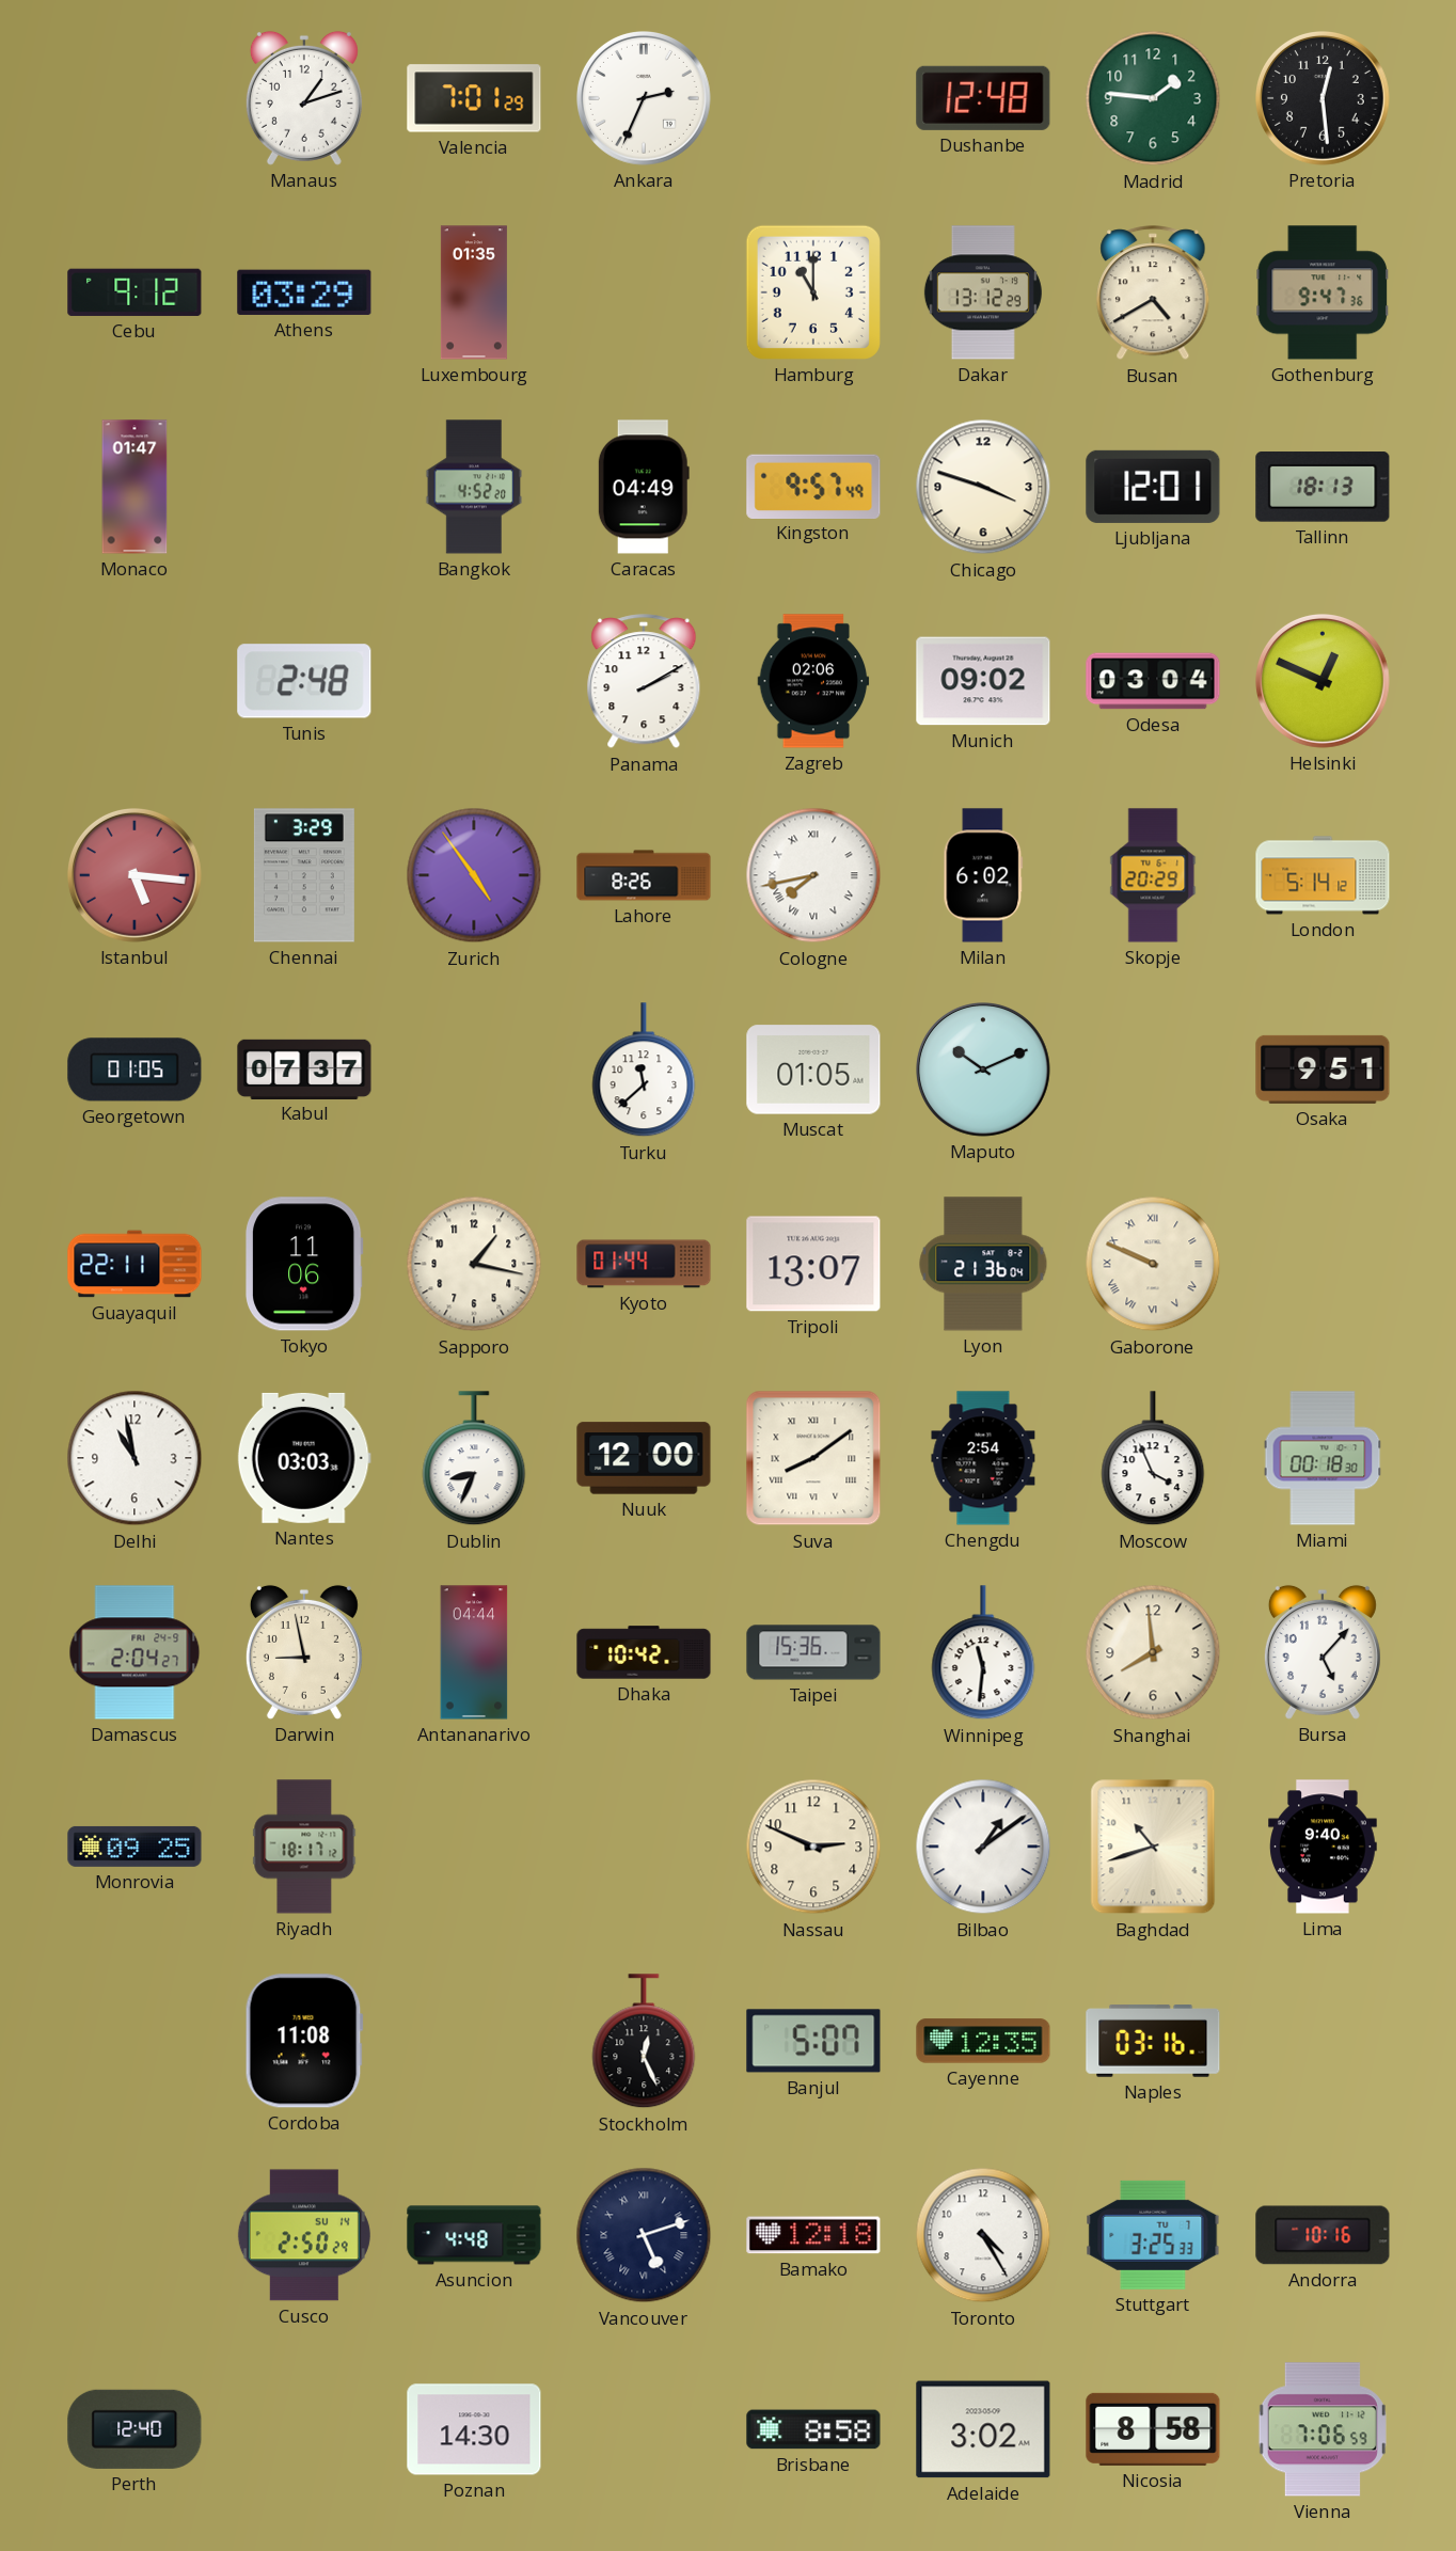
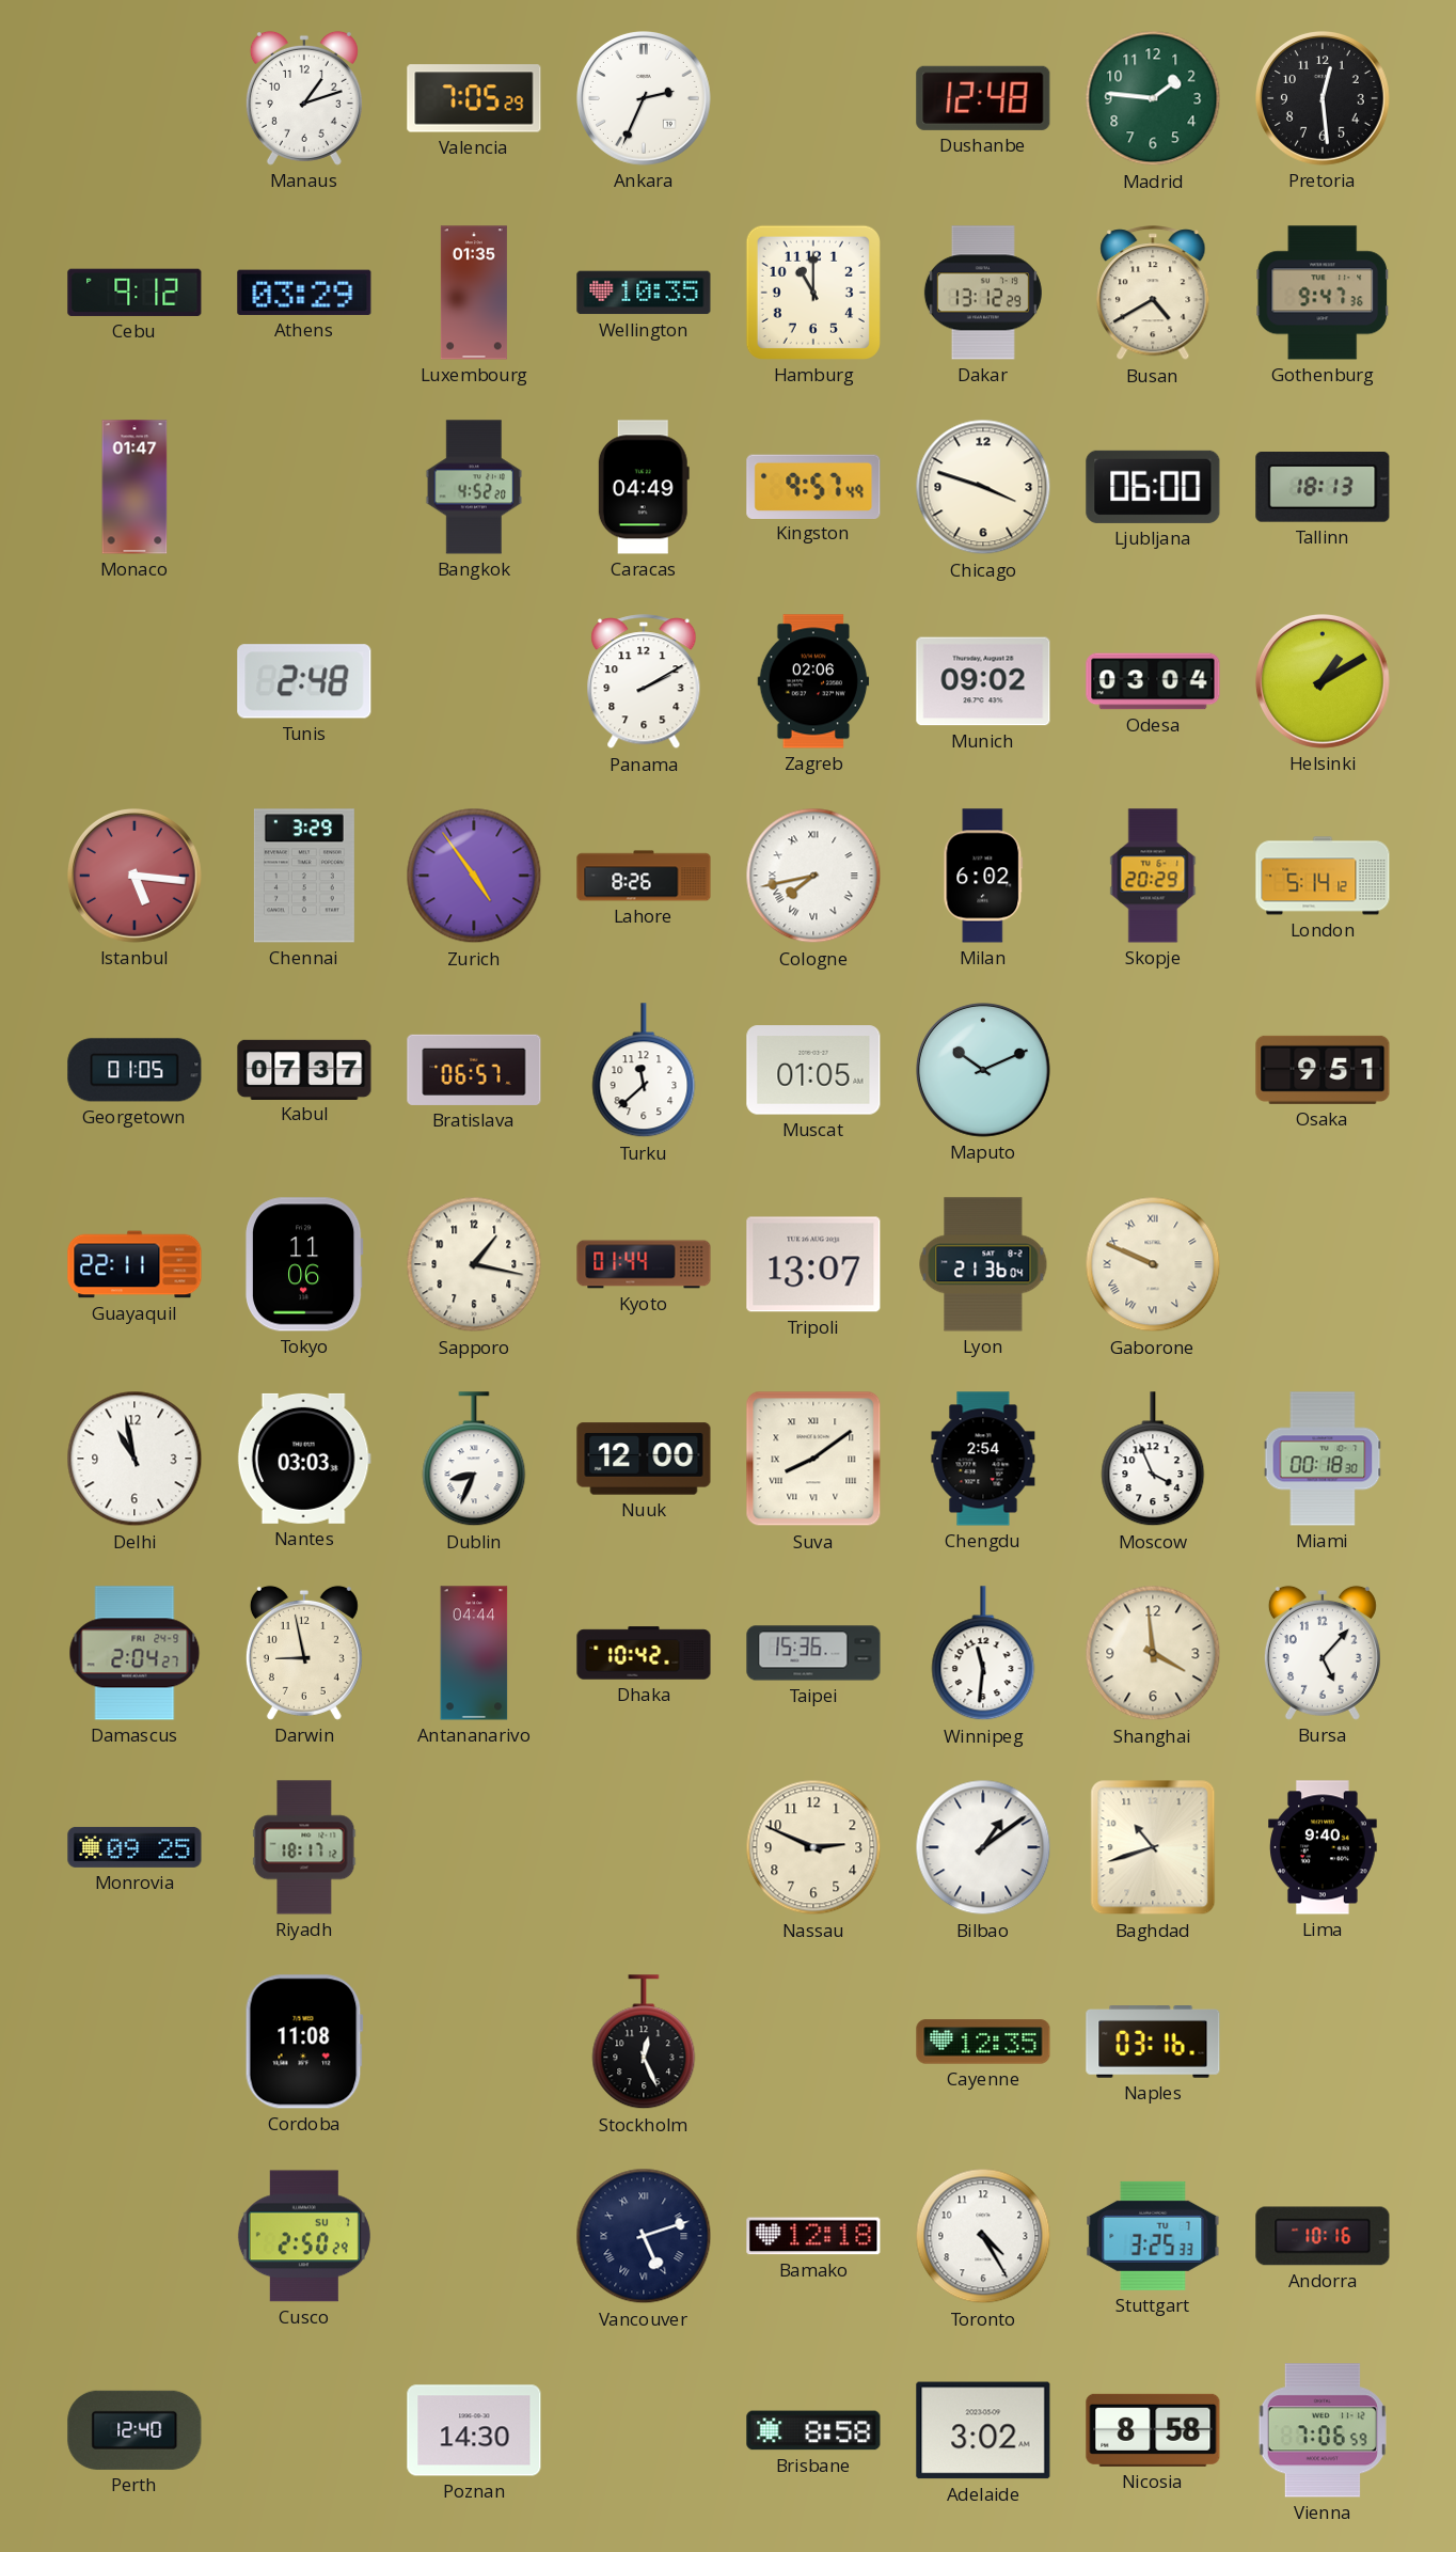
Valencia: 7:01 -> 7:05
Wellington: none -> 10:35
Ljubljana: 12:01 -> 06:00
Helsinki: 12:49 -> 1:10
Bratislava: none -> 06:57
Shanghai: 7:59 -> 3:59
Banjul: 5:07 -> none
Cusco date: SU 14 -> SU 7
Asuncion: 4:48 -> none
